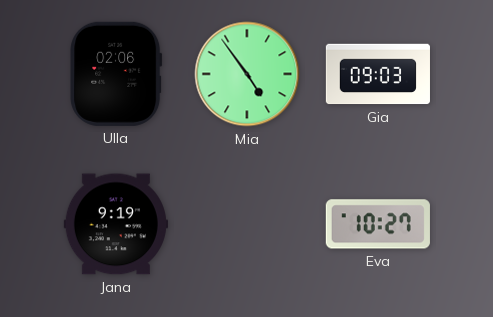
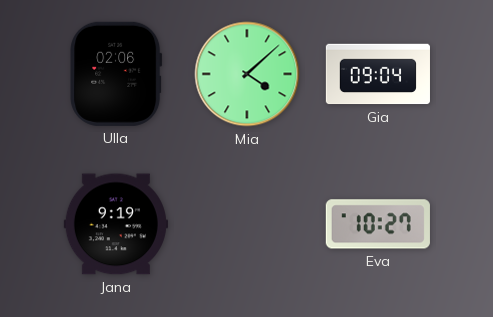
Mia: 4:54 -> 4:08
Gia: 09:03 -> 09:04
